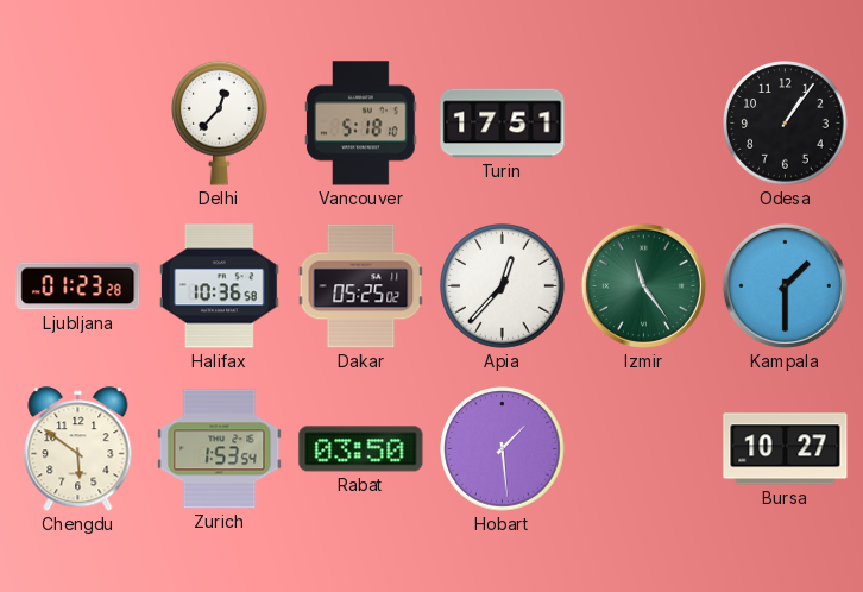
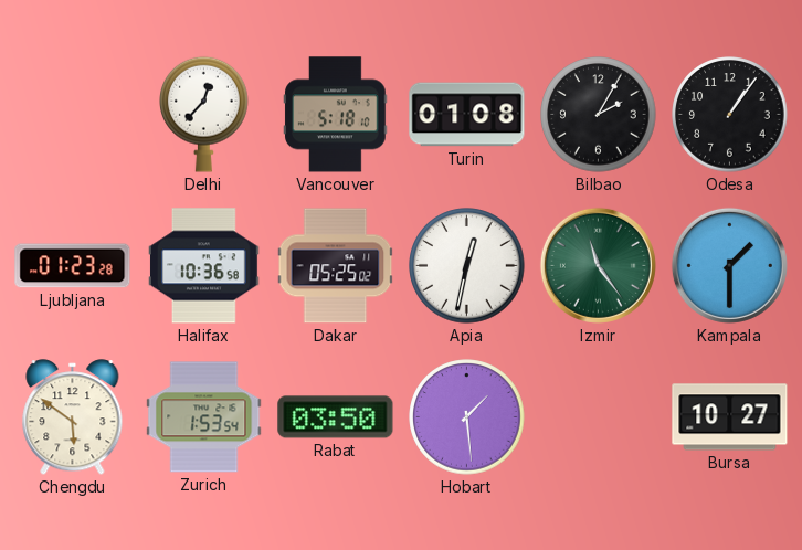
Turin: 17:51 -> 01:08
Bilbao: none -> 2:05
Apia: 12:37 -> 12:32
